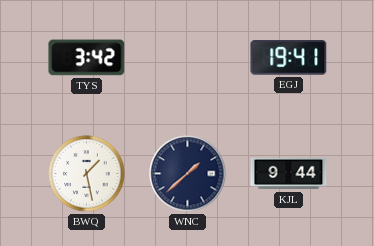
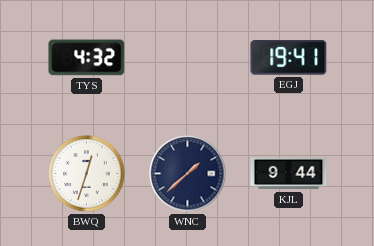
TYS: 3:42 -> 4:32
BWQ: 1:28 -> 12:33
